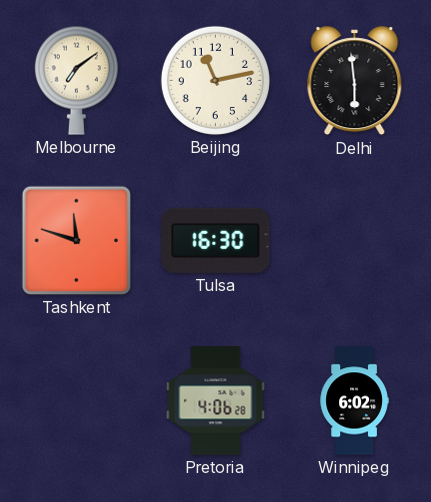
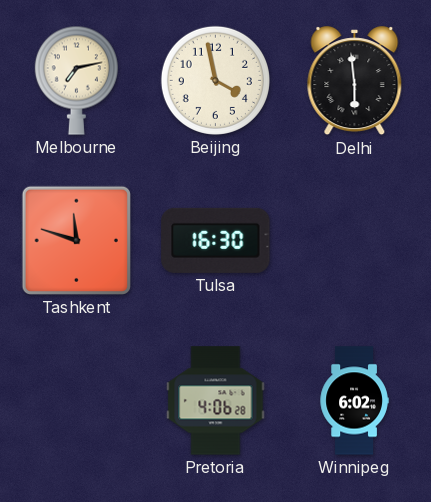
Melbourne: 7:09 -> 7:13
Beijing: 11:13 -> 3:58
